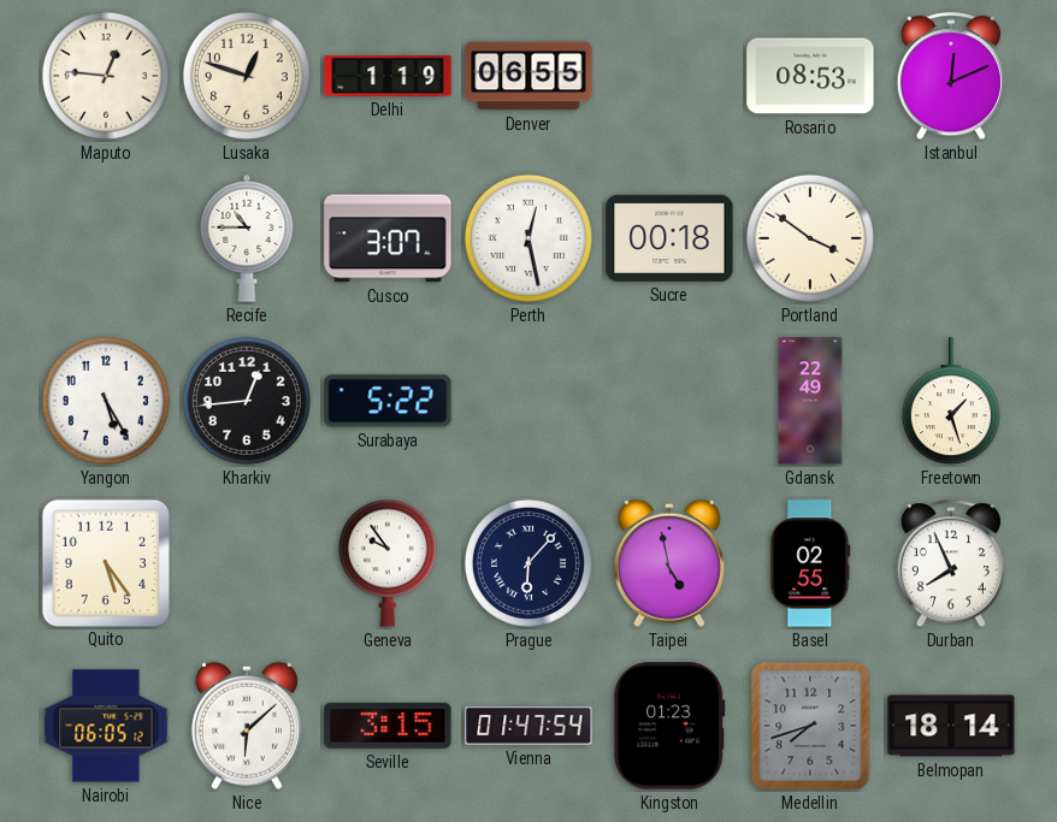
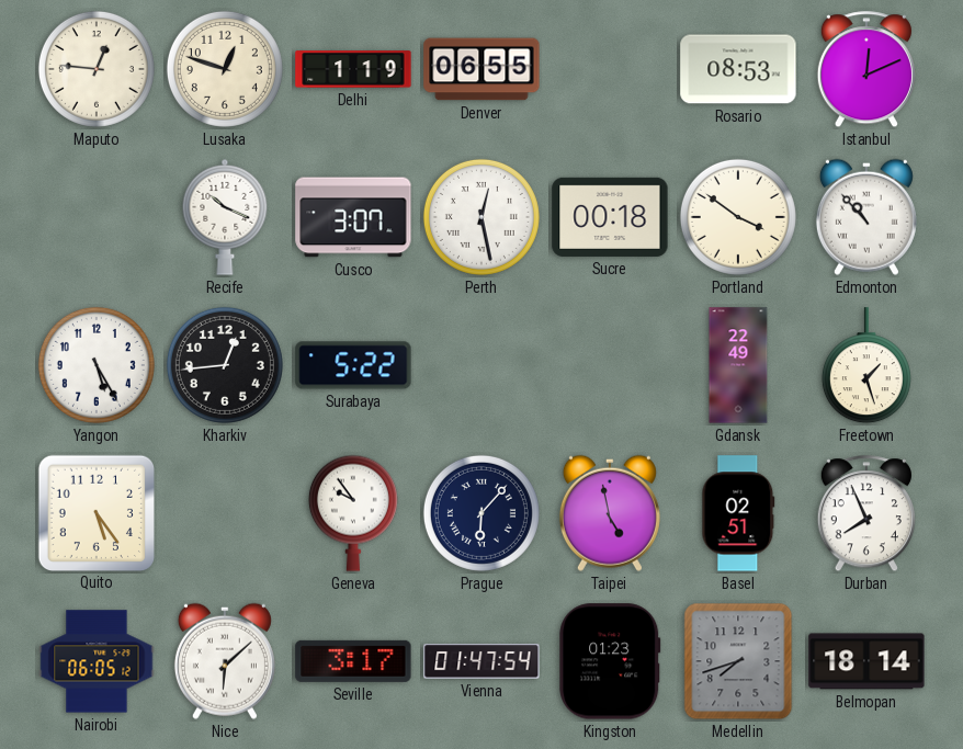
Recife: 10:45 -> 10:19
Edmonton: none -> 10:53
Basel: 02:55 -> 02:51
Seville: 3:15 -> 3:17
